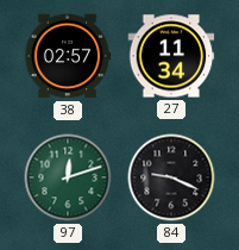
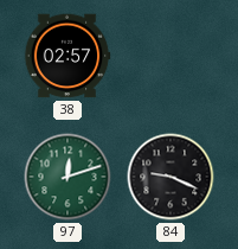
27: 11:34 -> none
